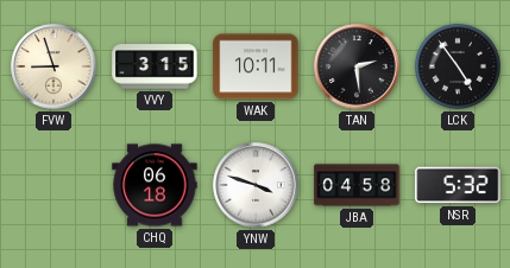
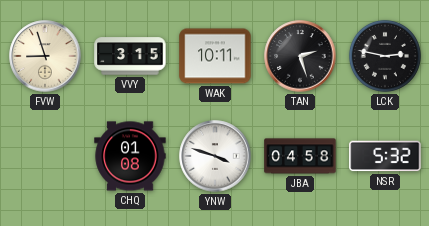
TAN: 2:29 -> 2:27
LCK: 4:54 -> 2:47
CHQ: 06:18 -> 01:08
